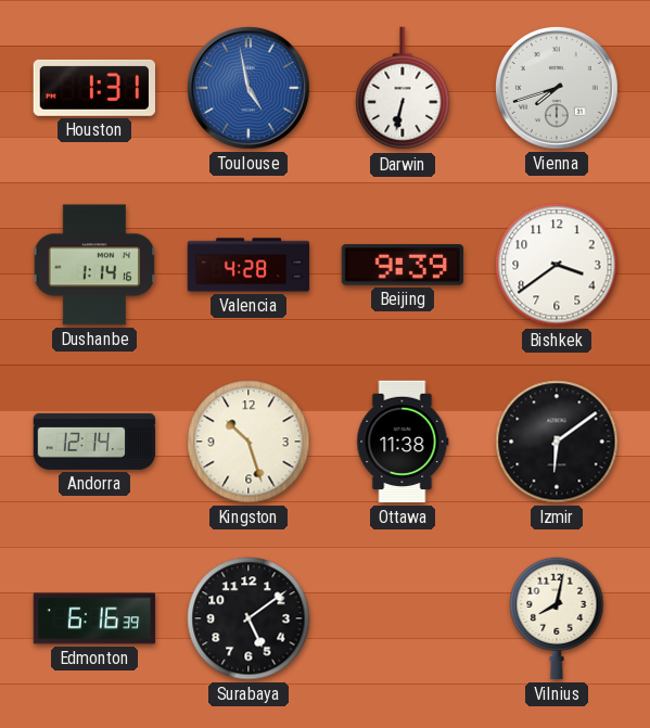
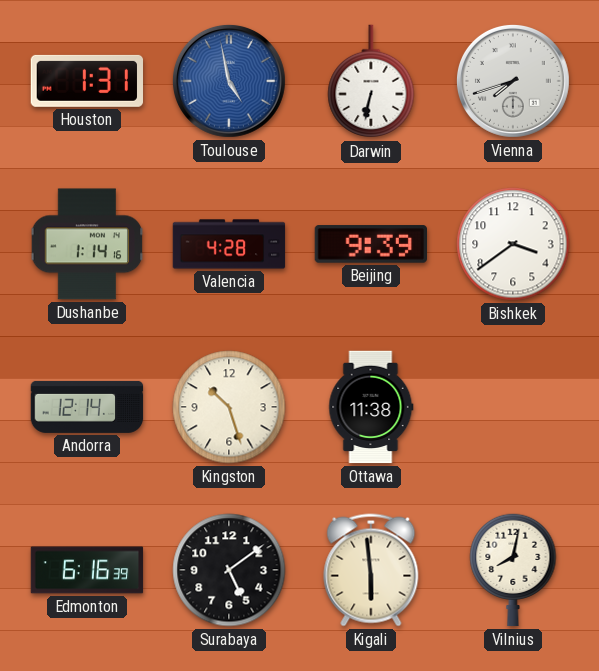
Izmir: 6:09 -> none
Kigali: none -> 5:59
